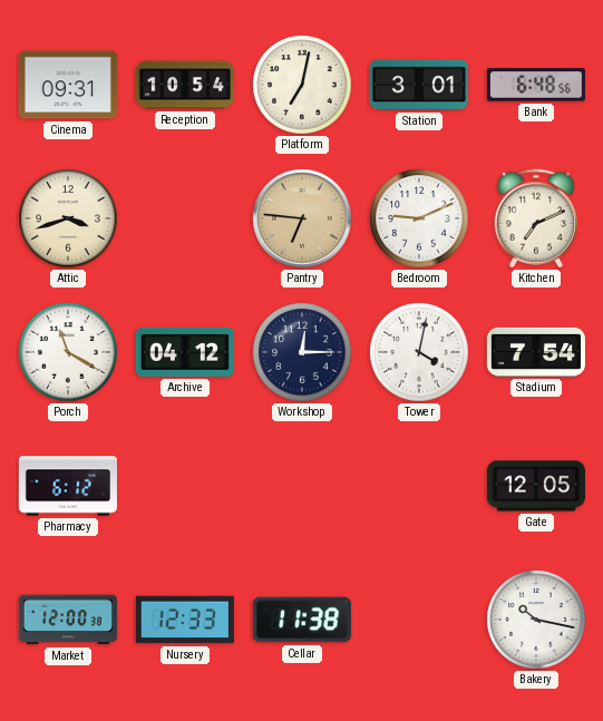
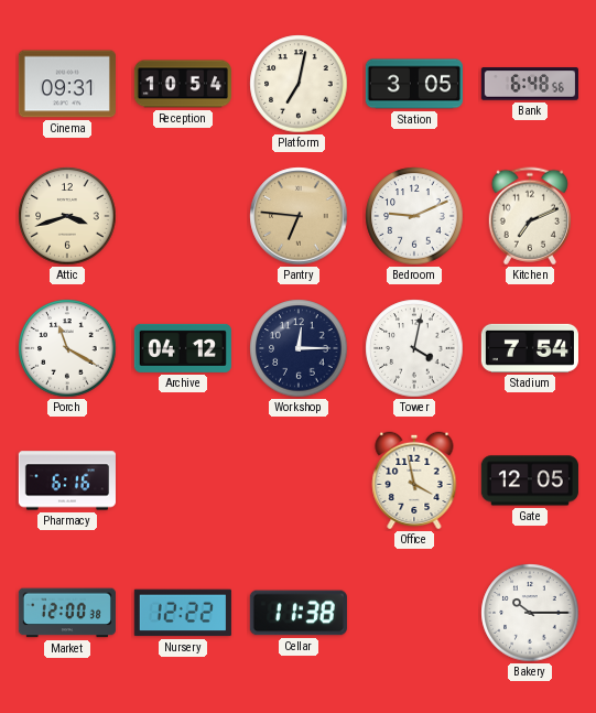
Station: 3:01 -> 3:05
Pharmacy: 6:12 -> 6:16
Office: none -> 3:58
Nursery: 12:33 -> 12:22
Bakery: 10:17 -> 10:15
